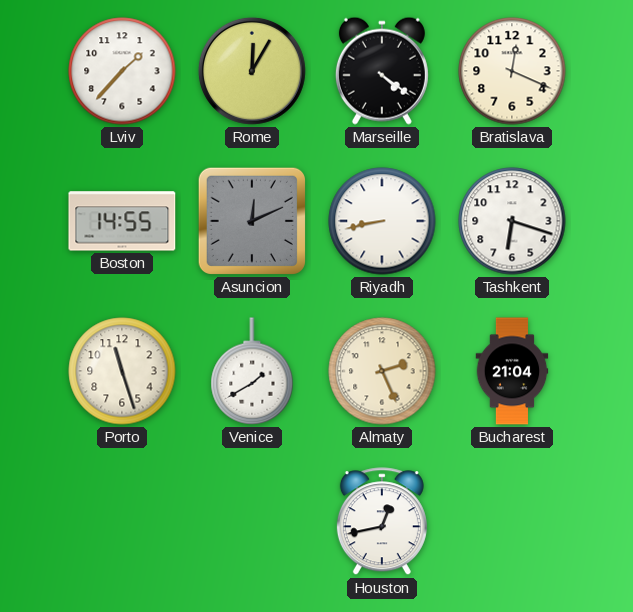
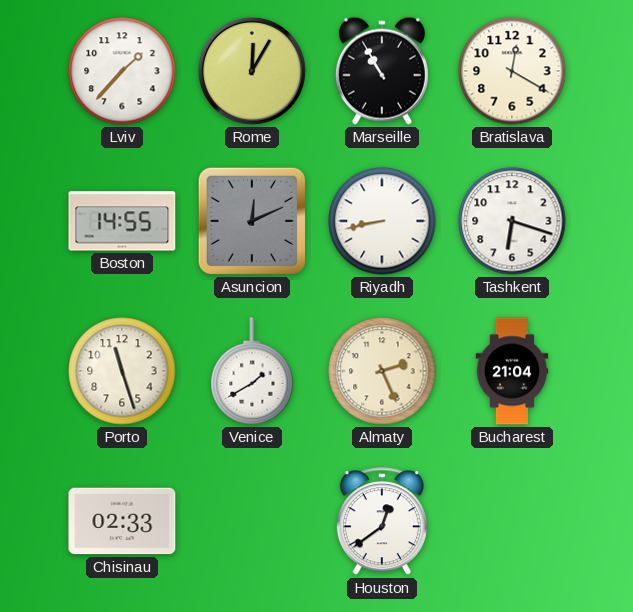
Marseille: 4:21 -> 10:55
Bratislava: 12:19 -> 12:20
Chisinau: none -> 02:33
Houston: 12:43 -> 12:39
